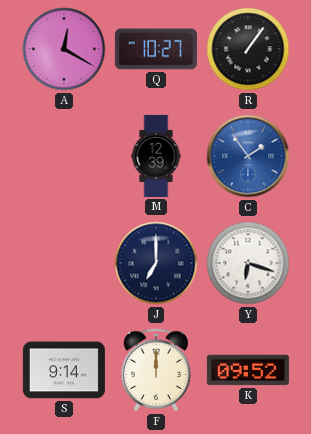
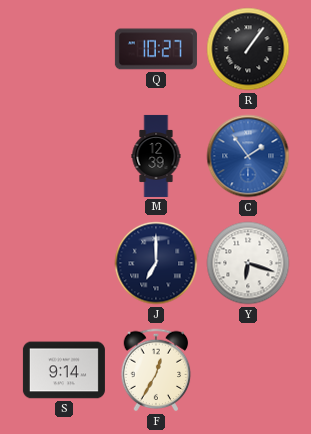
A: 12:20 -> none
F: 12:00 -> 12:35
K: 09:52 -> none
